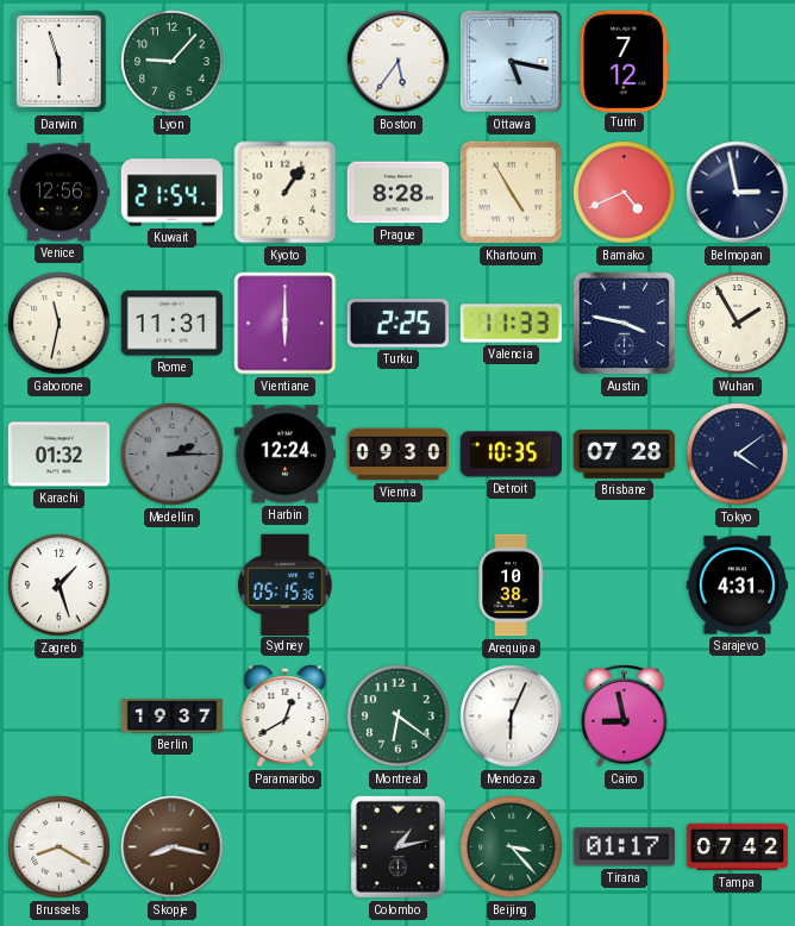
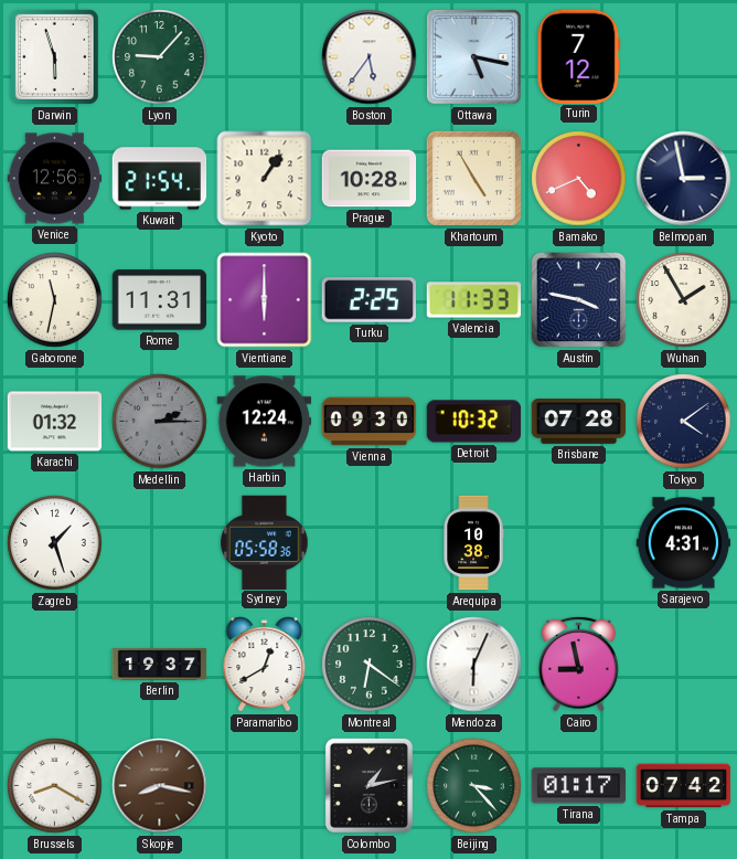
Prague: 8:28 -> 10:28
Detroit: 10:35 -> 10:32
Sydney: 05:15 -> 05:58
